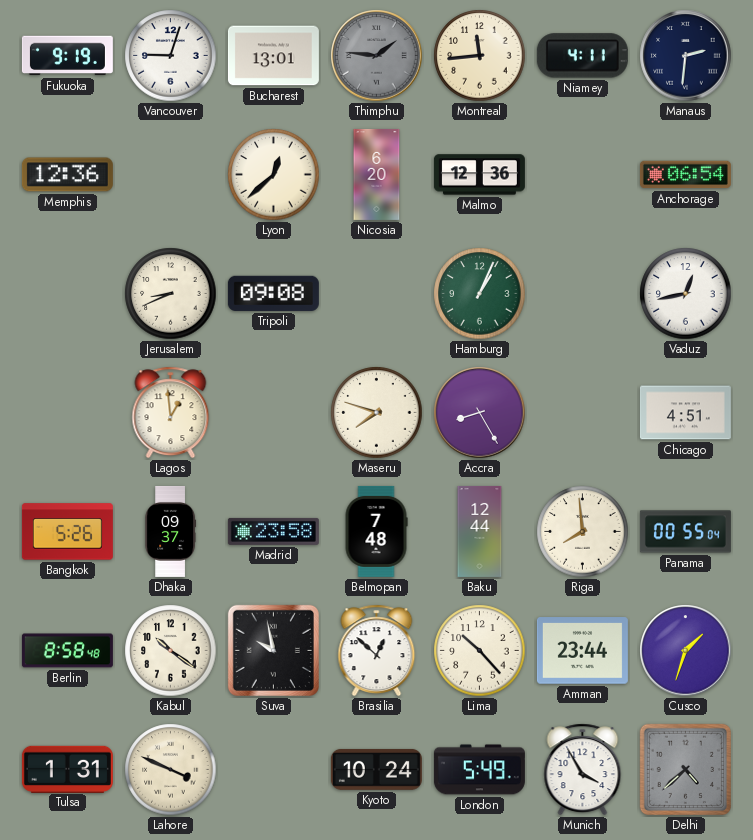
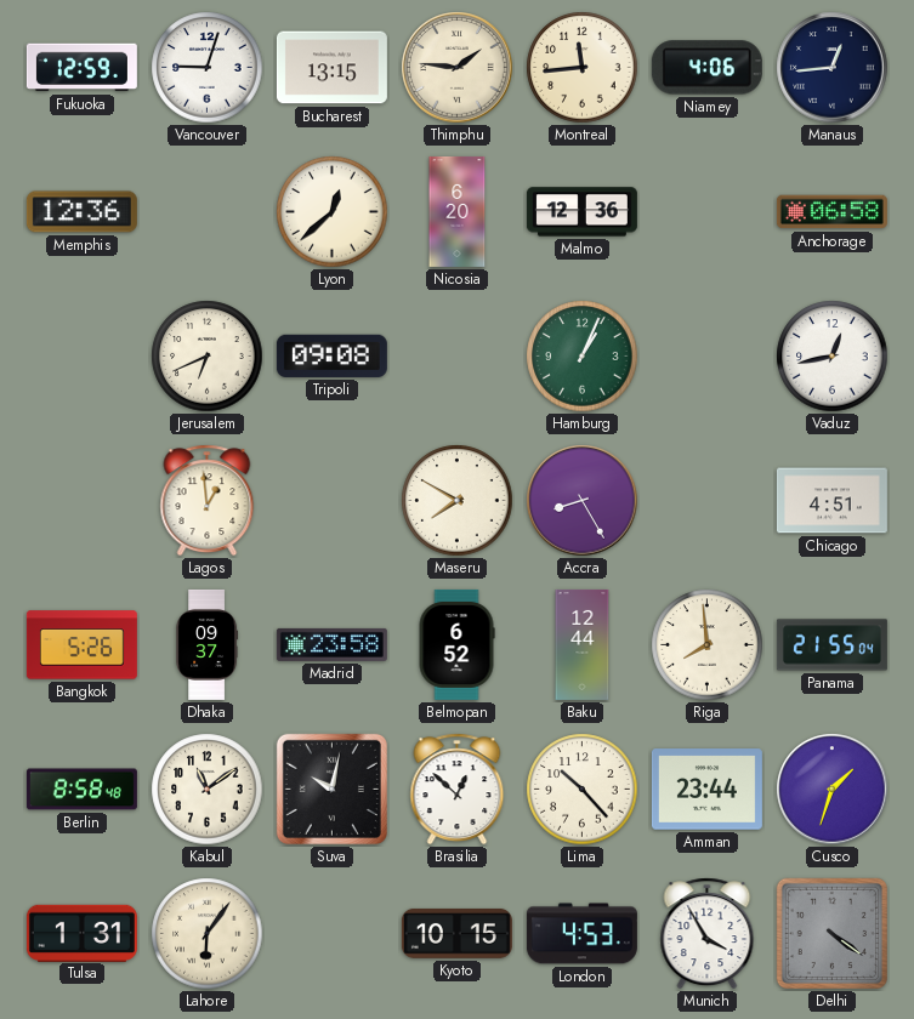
Fukuoka: 9:19 -> 12:59
Bucharest: 13:01 -> 13:15
Thimphu dial: grey -> cream
Niamey: 4:11 -> 4:06
Manaus: 2:31 -> 12:44
Anchorage: 06:54 -> 06:58
Jerusalem: 8:41 -> 6:41
Maseru: 7:48 -> 7:50
Belmopan: 7:48 -> 6:52
Panama: 00:55 -> 21:55
Kabul: 10:21 -> 11:09
Suva: 9:58 -> 10:02
Lahore: 3:49 -> 6:06
Kyoto: 10:24 -> 10:15
London: 5:49 -> 4:53
Delhi: 4:38 -> 4:21
